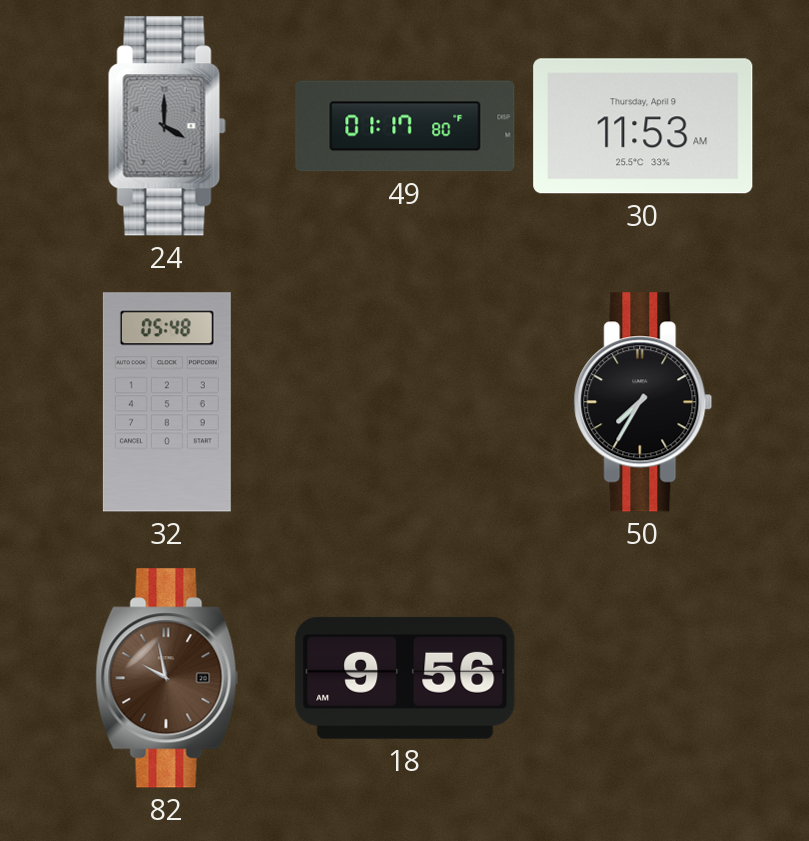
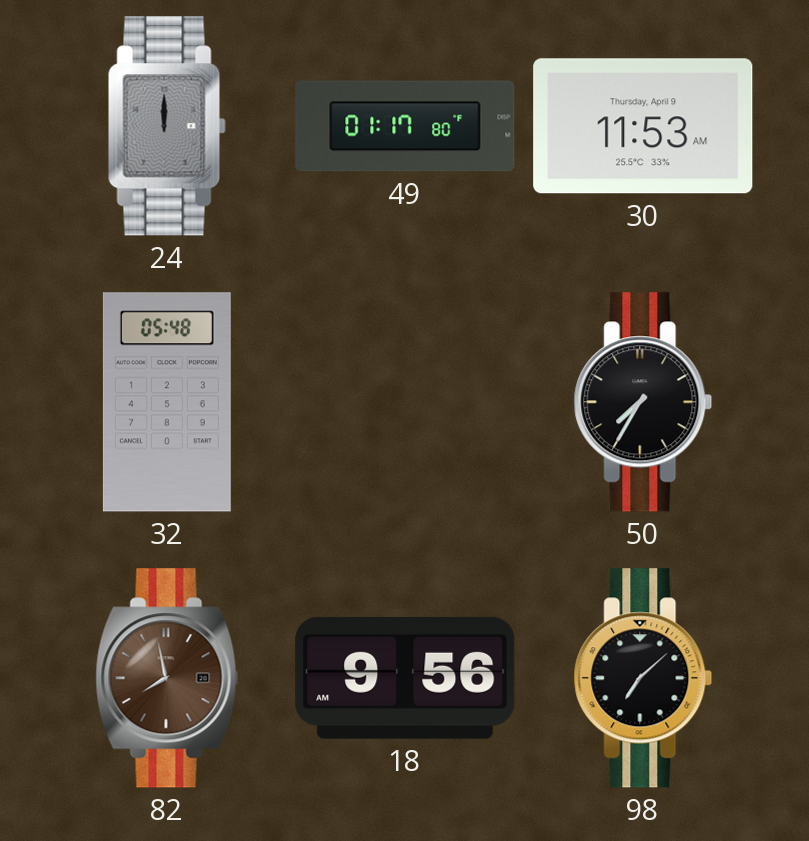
24: 4:00 -> 12:00
82: 9:58 -> 7:58
98: none -> 7:08
